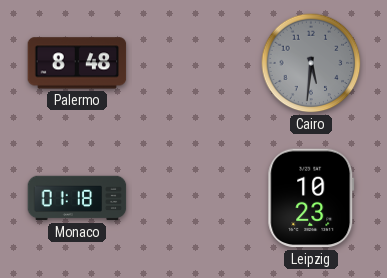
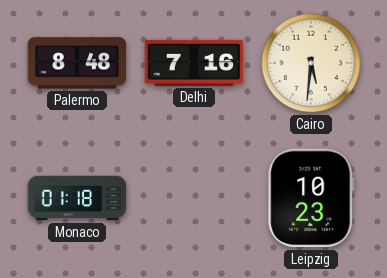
Delhi: none -> 7:16
Cairo dial: grey -> cream
